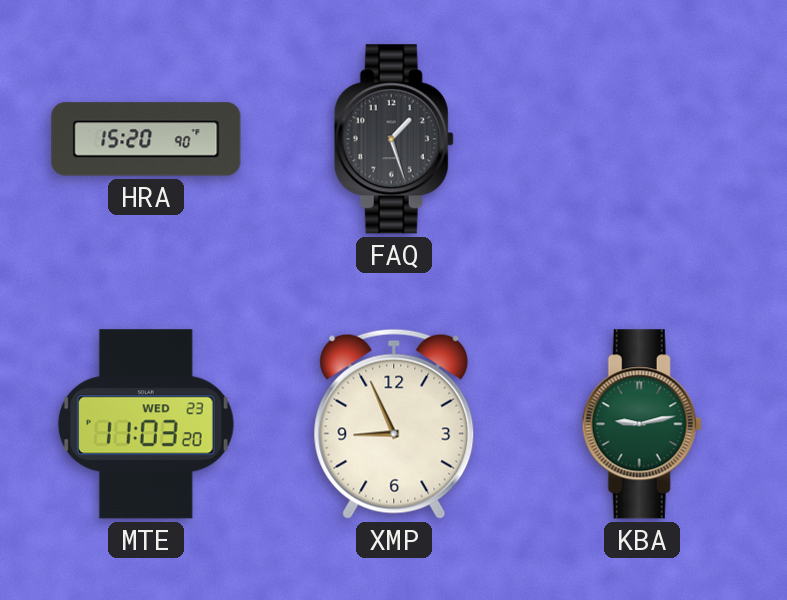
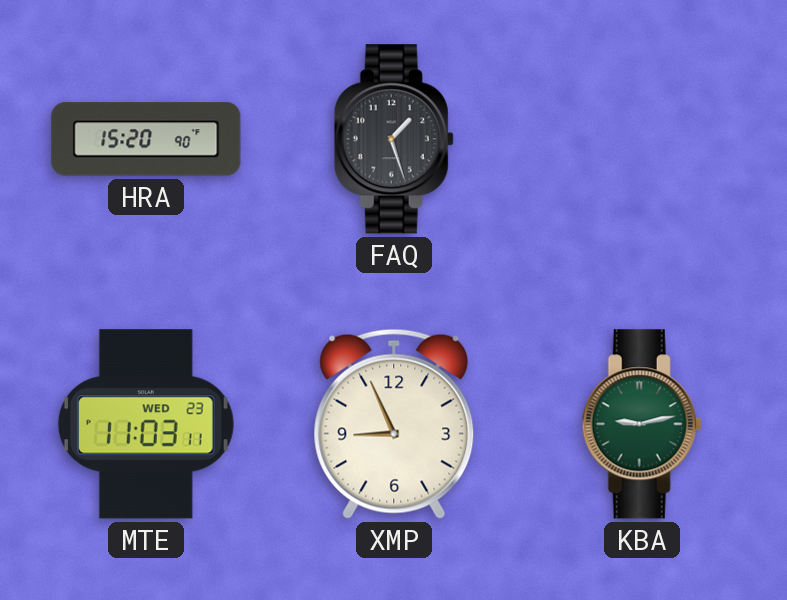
MTE: 11:03:20 -> 11:03:11
